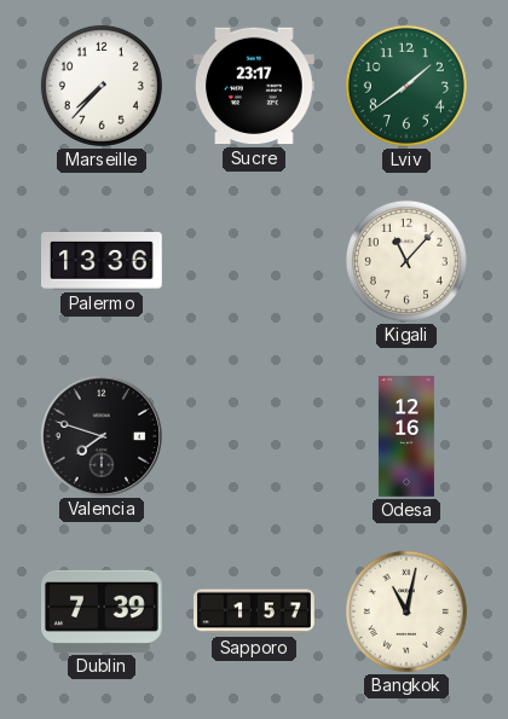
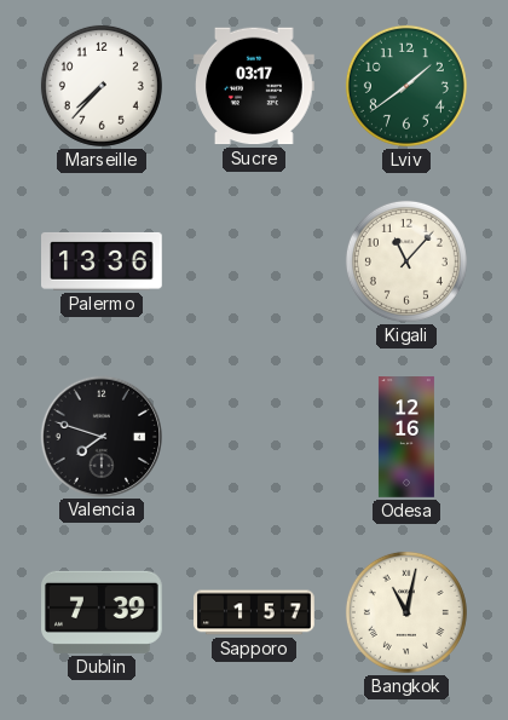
Sucre: 23:17 -> 03:17
